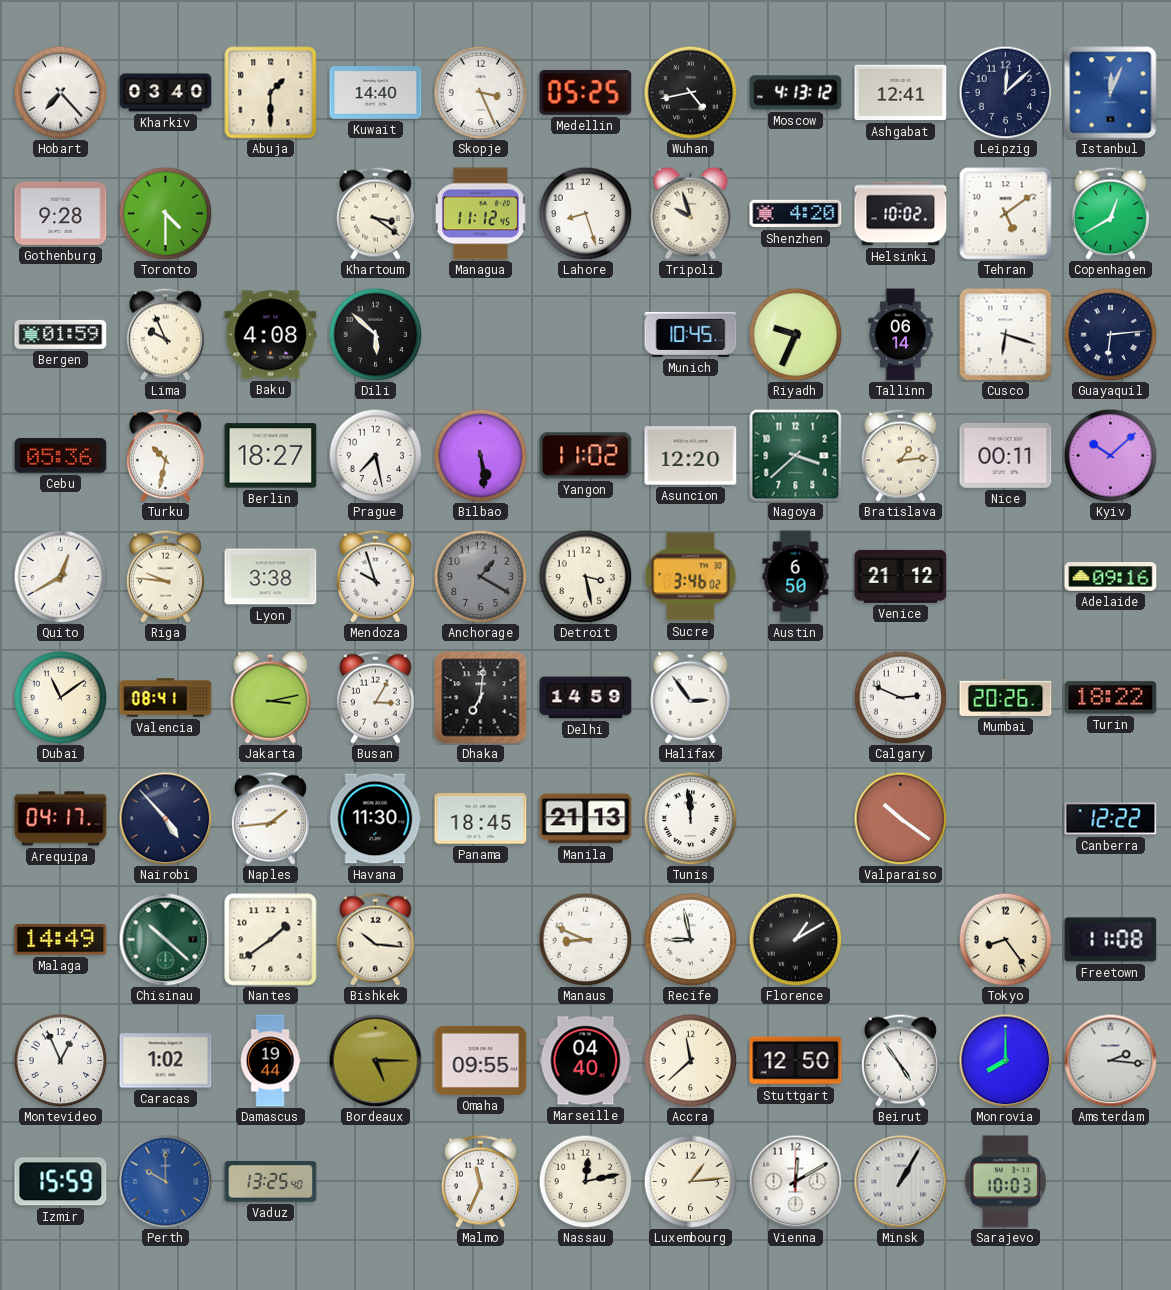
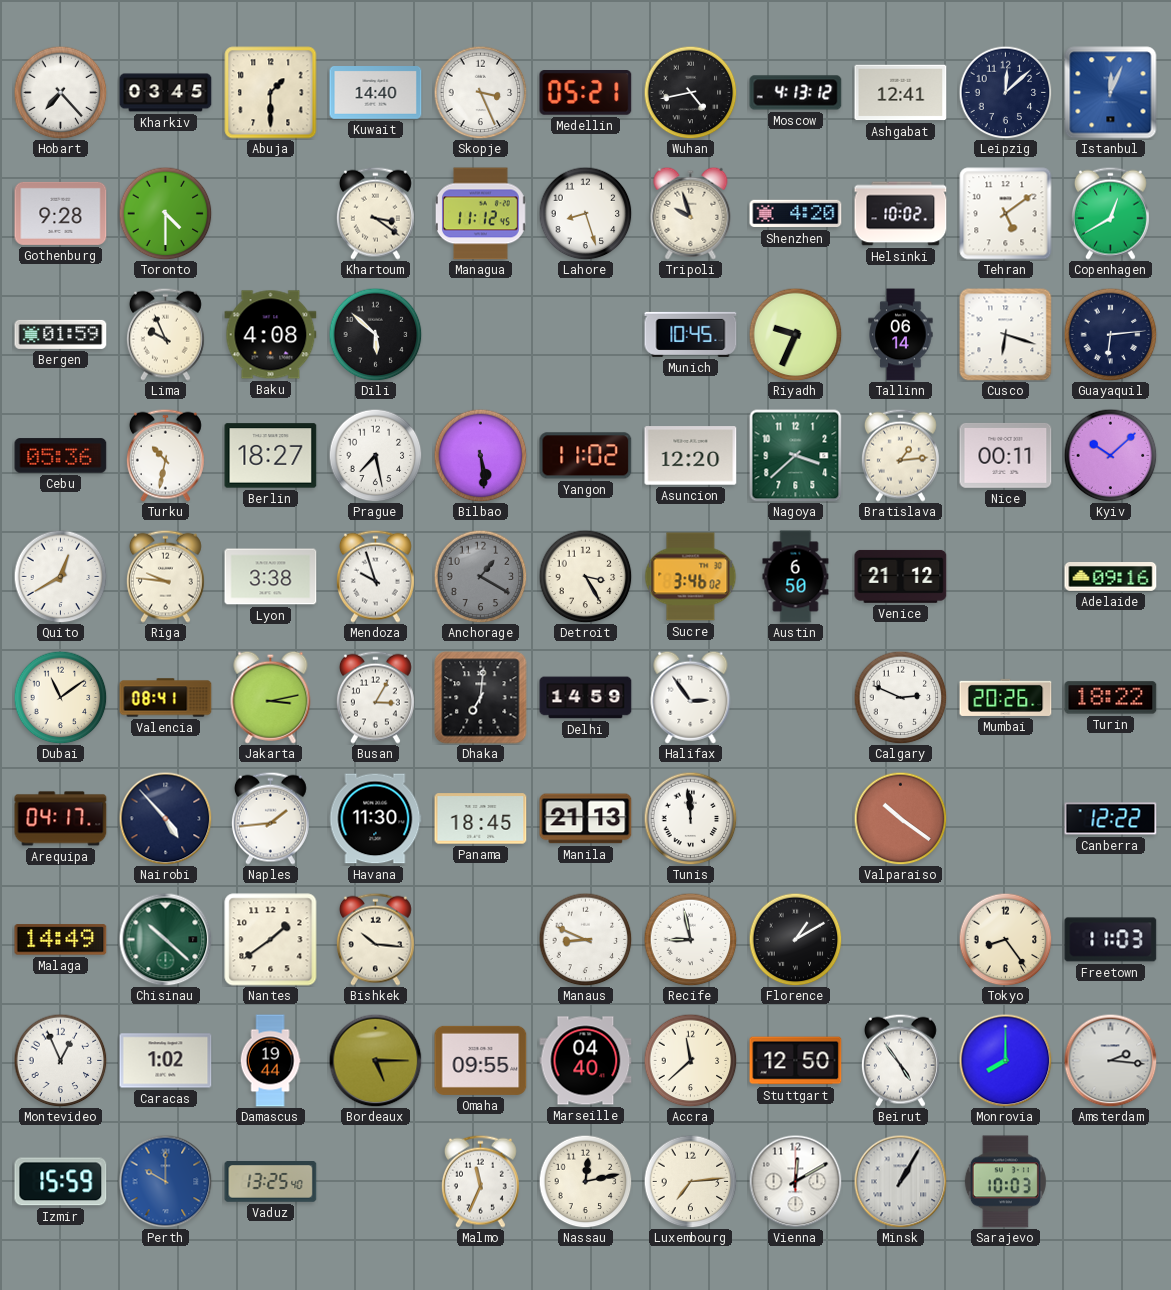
Kharkiv: 03:40 -> 03:45
Medellin: 05:25 -> 05:21
Detroit: 3:28 -> 3:25
Freetown: 11:08 -> 11:03
Luxembourg: 1:14 -> 7:14
